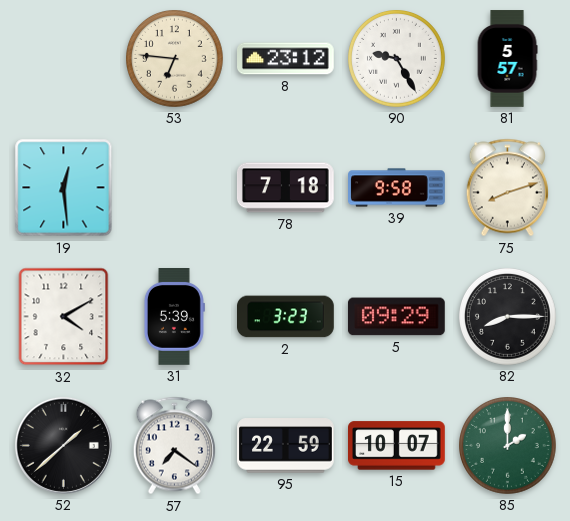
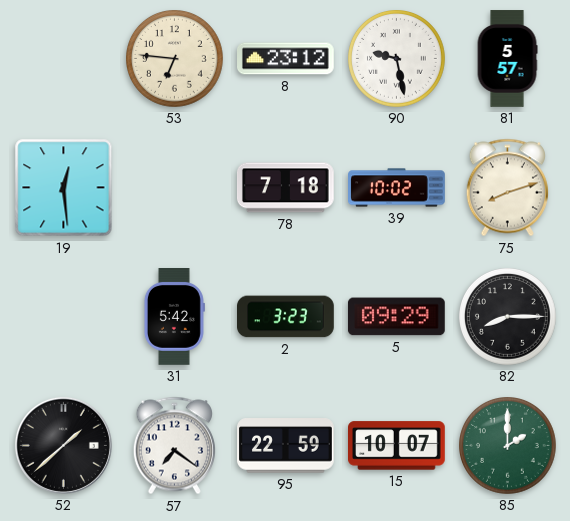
90: 9:25 -> 9:28
39: 9:58 -> 10:02
32: 4:10 -> none
31: 5:39 -> 5:42
